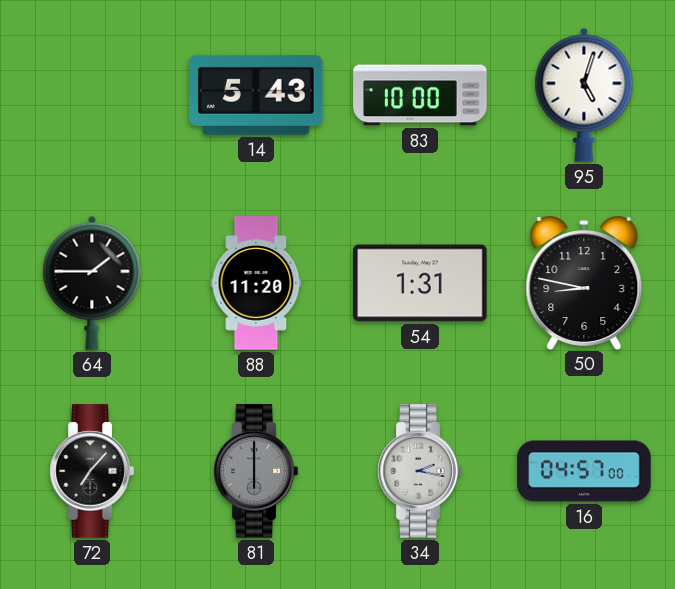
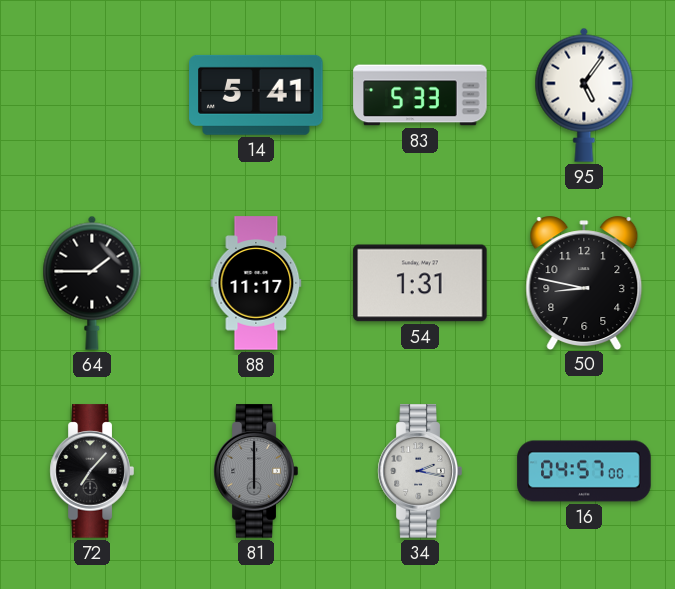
14: 5:43 -> 5:41
83: 10:00 -> 5:33
95: 5:03 -> 5:06
88: 11:20 -> 11:17
